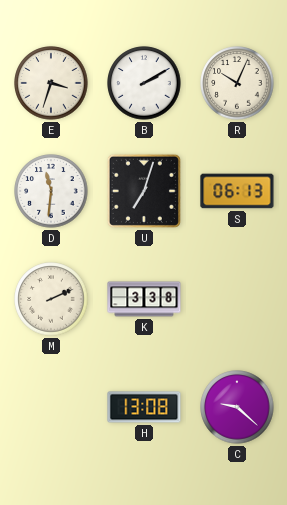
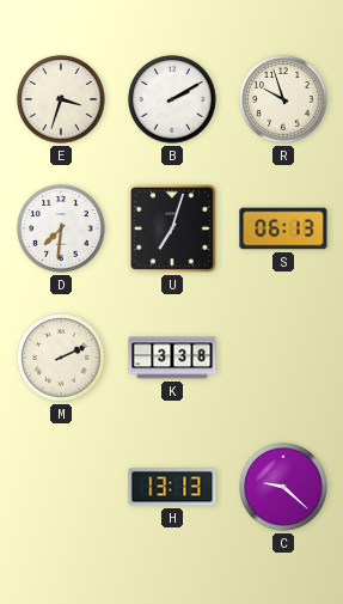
R: 10:04 -> 9:57
D: 11:31 -> 7:31
H: 13:08 -> 13:13
